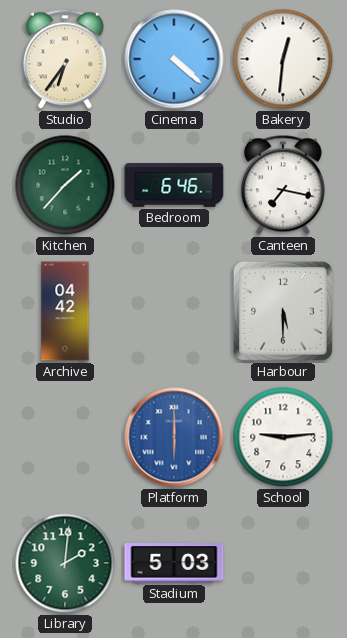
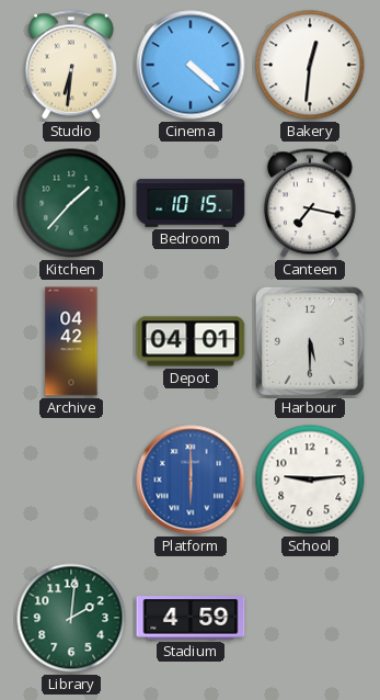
Studio: 6:36 -> 6:31
Bedroom: 6:46 -> 10:15
Depot: none -> 04:01
Stadium: 5:03 -> 4:59
